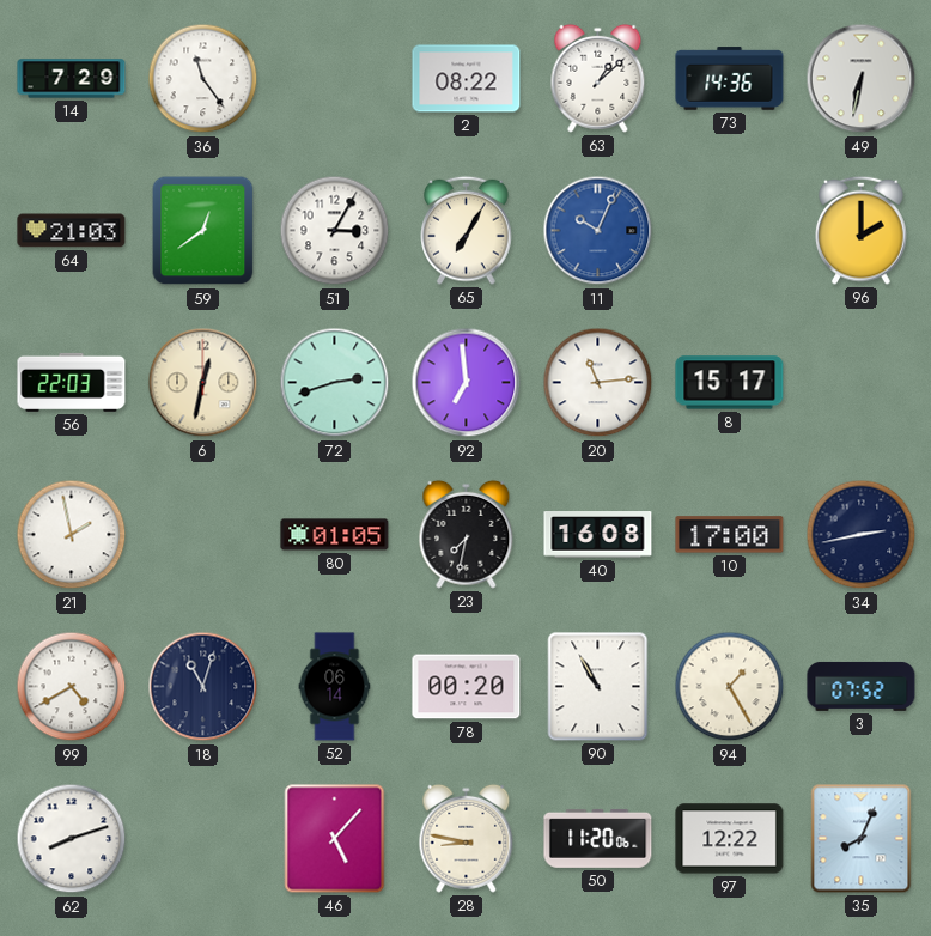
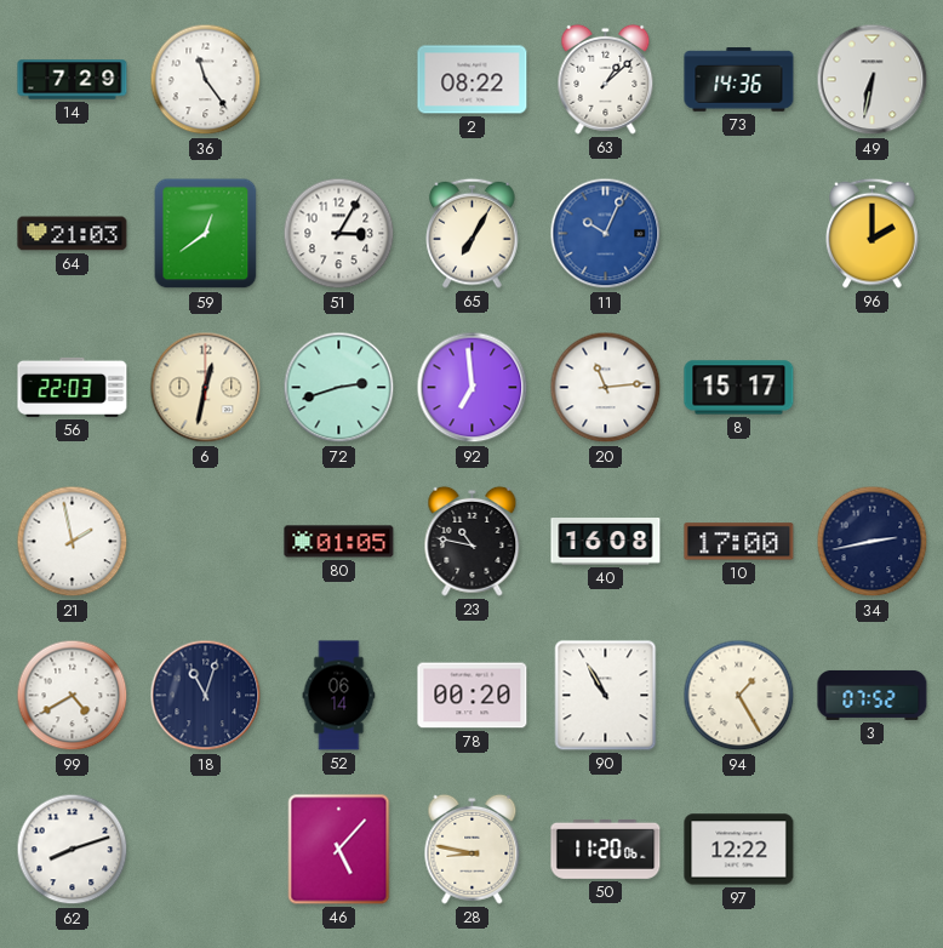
23: 7:32 -> 10:47
35: 8:04 -> none
